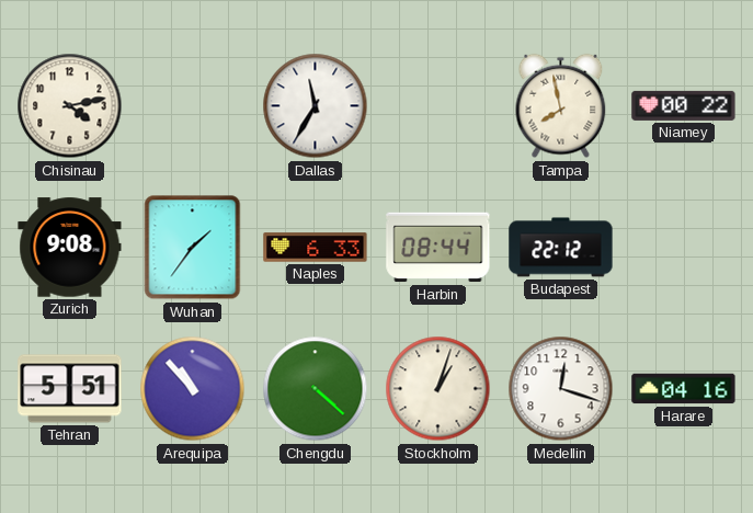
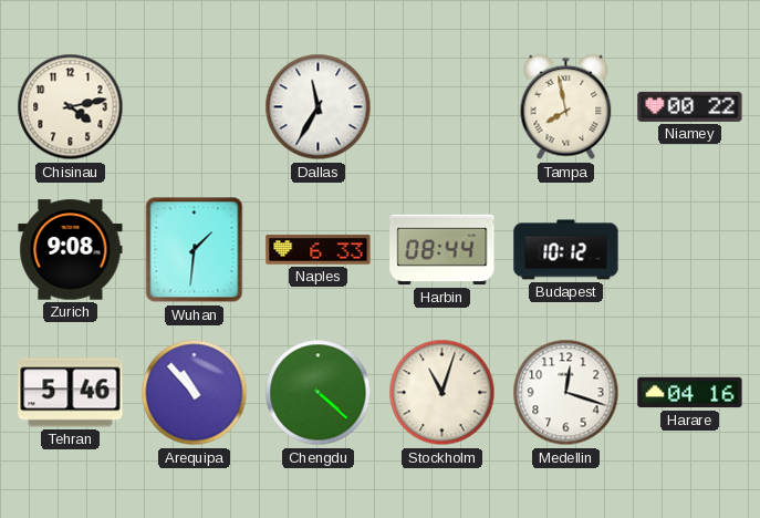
Wuhan: 1:36 -> 1:31
Budapest: 22:12 -> 10:12
Tehran: 5:51 -> 5:46
Stockholm: 1:03 -> 11:03
